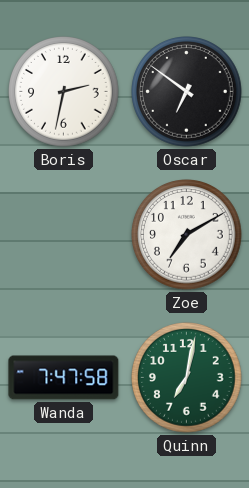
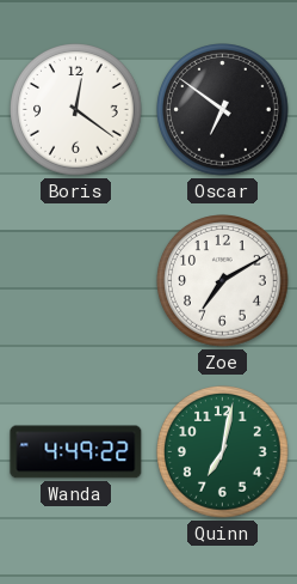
Boris: 2:32 -> 12:21
Wanda: 7:47 -> 4:49
